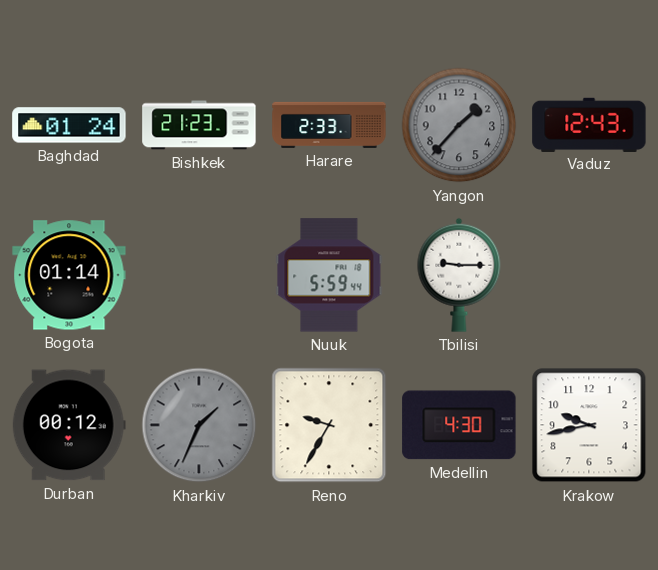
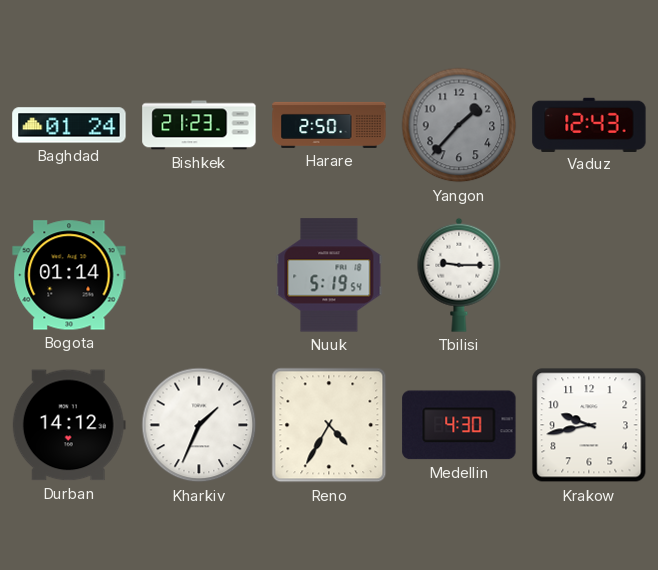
Harare: 2:33 -> 2:50
Nuuk: 5:59 -> 5:19
Durban: 00:12 -> 14:12
Kharkiv dial: grey -> white
Reno: 9:35 -> 4:35
